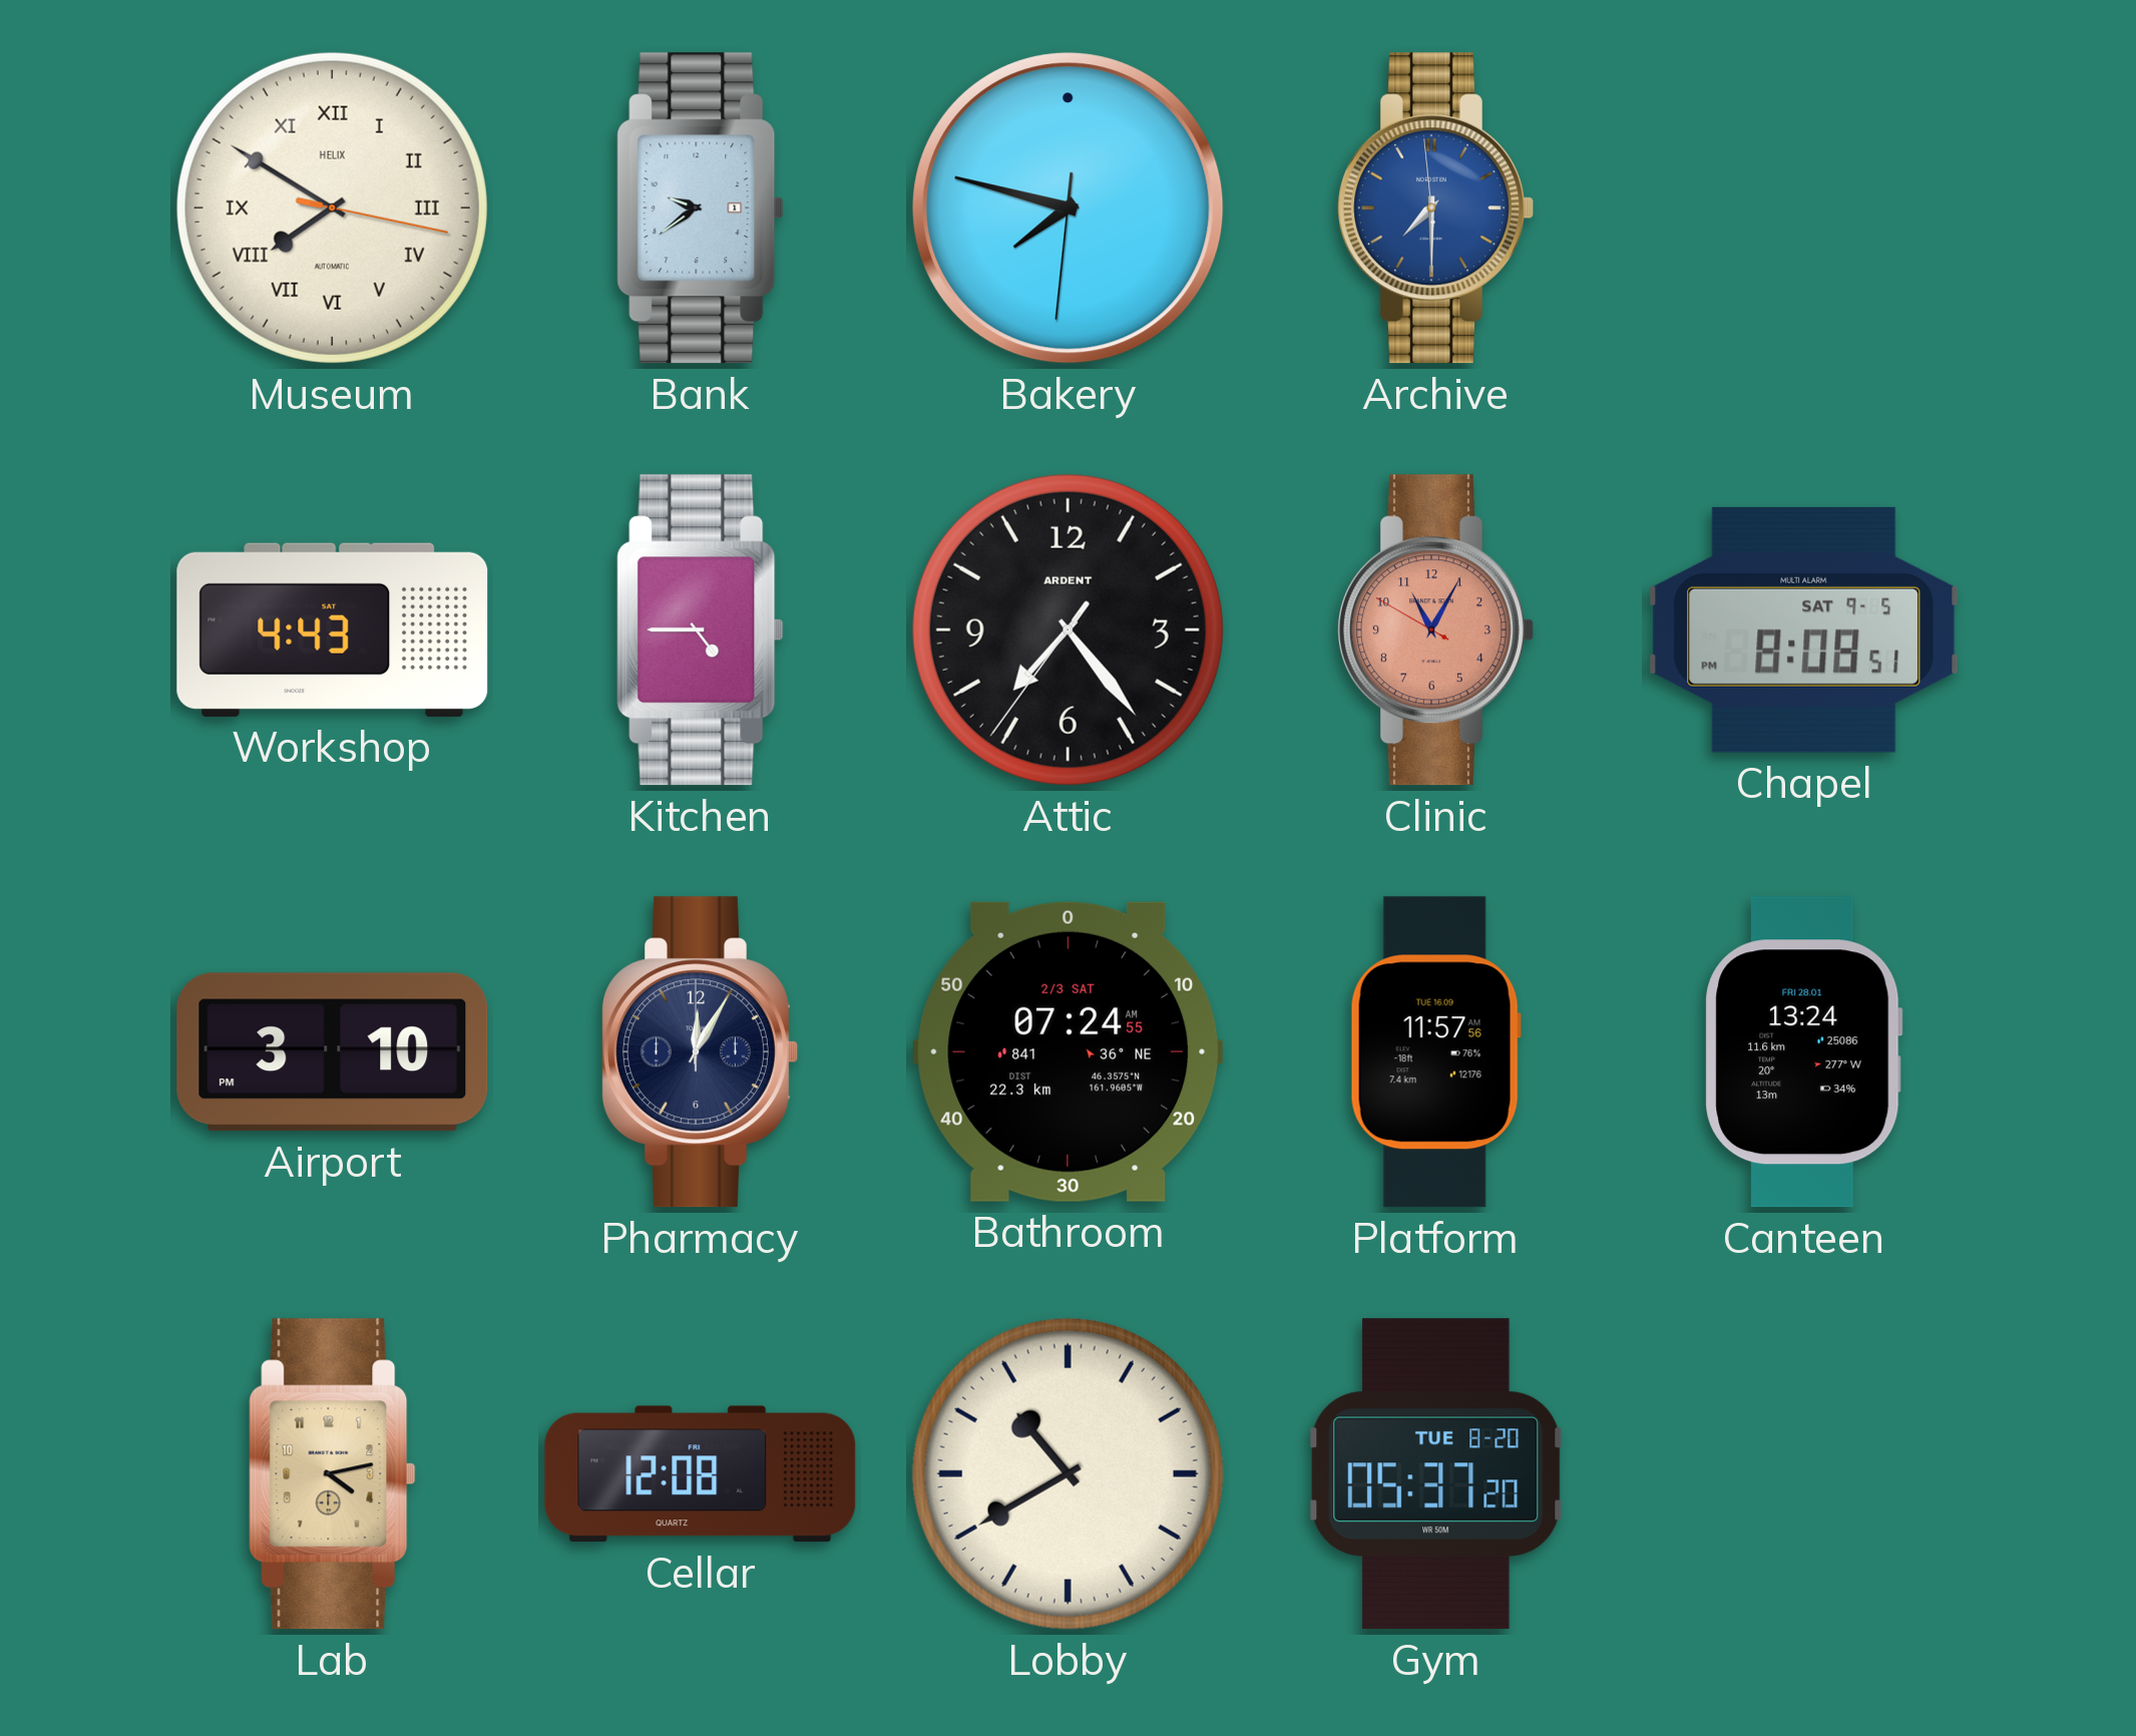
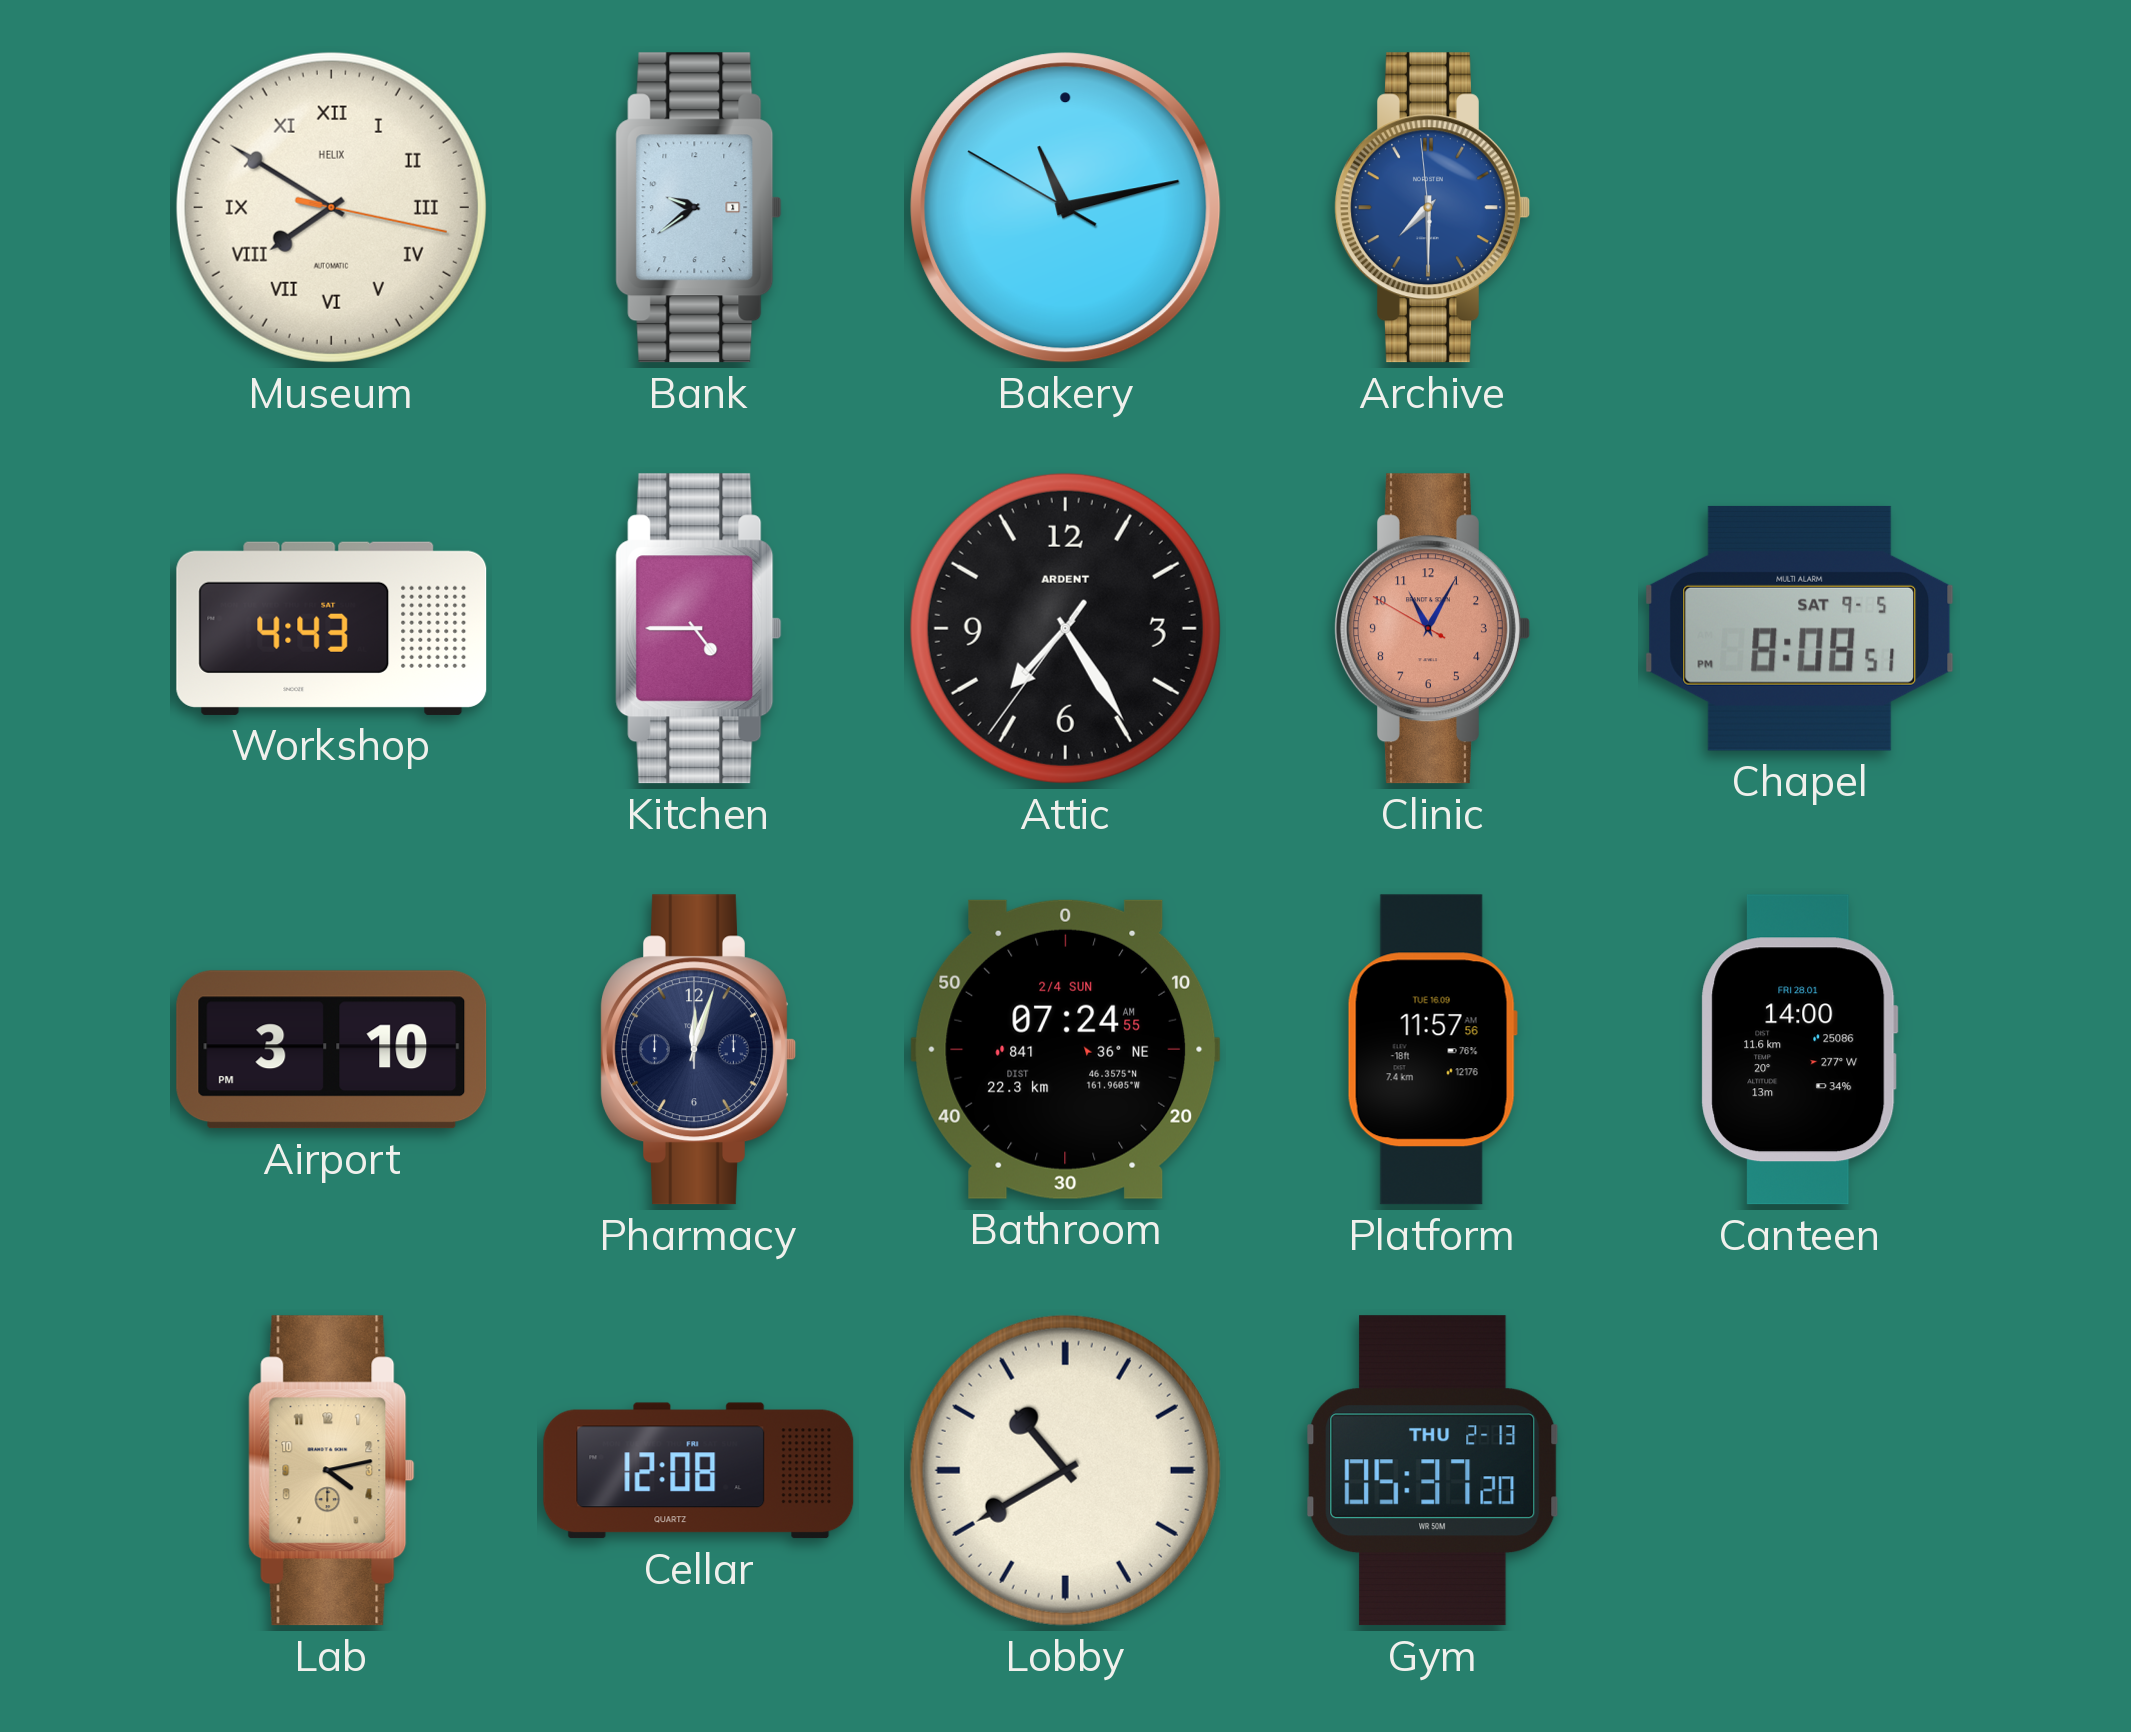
Bakery: 7:47 -> 11:12
Attic: 7:23 -> 7:24
Pharmacy: 12:05 -> 12:03
Bathroom date: 2/3 SAT -> 2/4 SUN
Canteen: 13:24 -> 14:00
Gym date: TUE 8-20 -> THU 2-13
